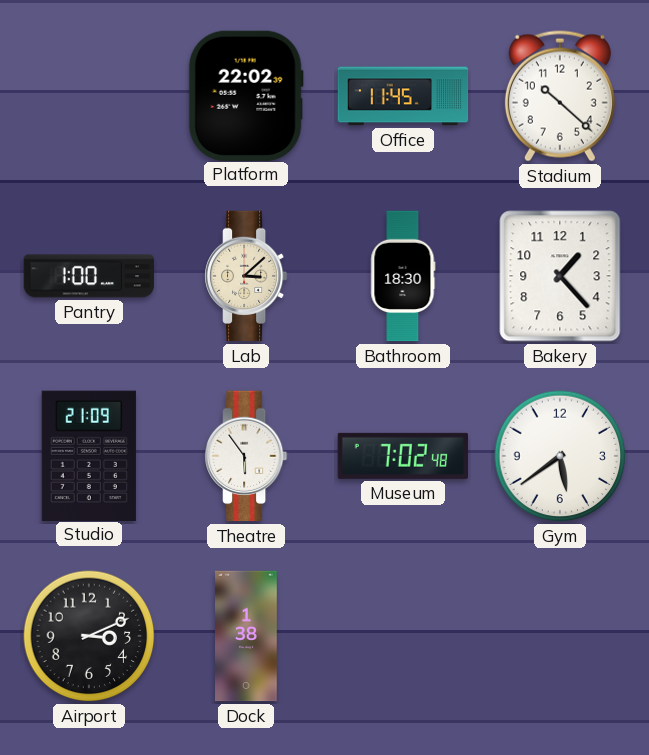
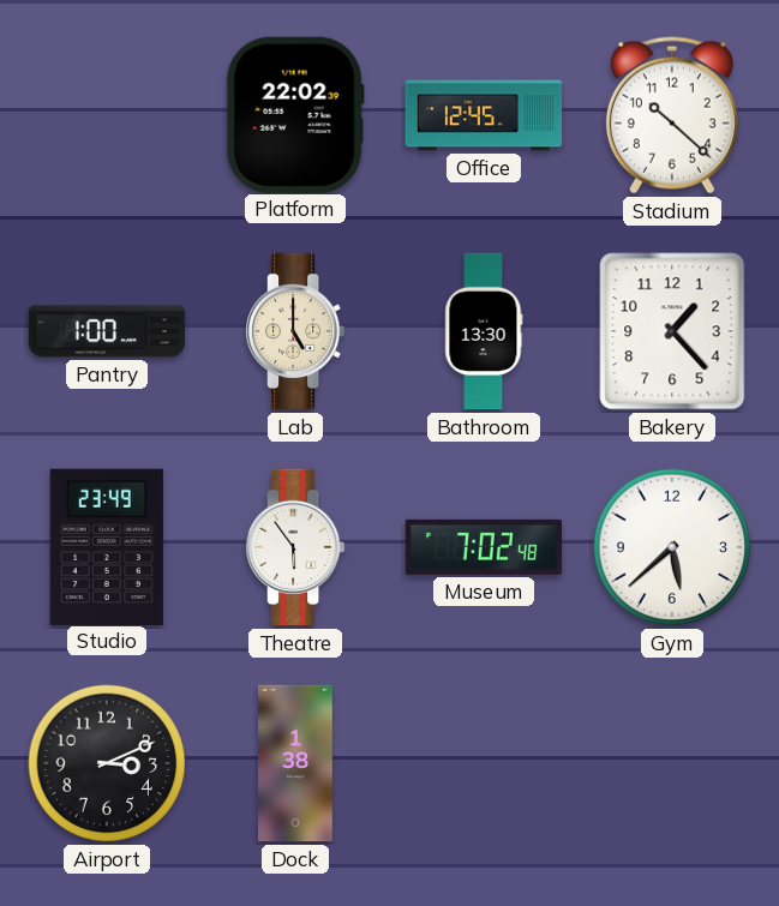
Office: 11:45 -> 12:45
Lab: 3:08 -> 5:00
Bathroom: 18:30 -> 13:30
Studio: 21:09 -> 23:49
Gym: 5:39 -> 5:38
